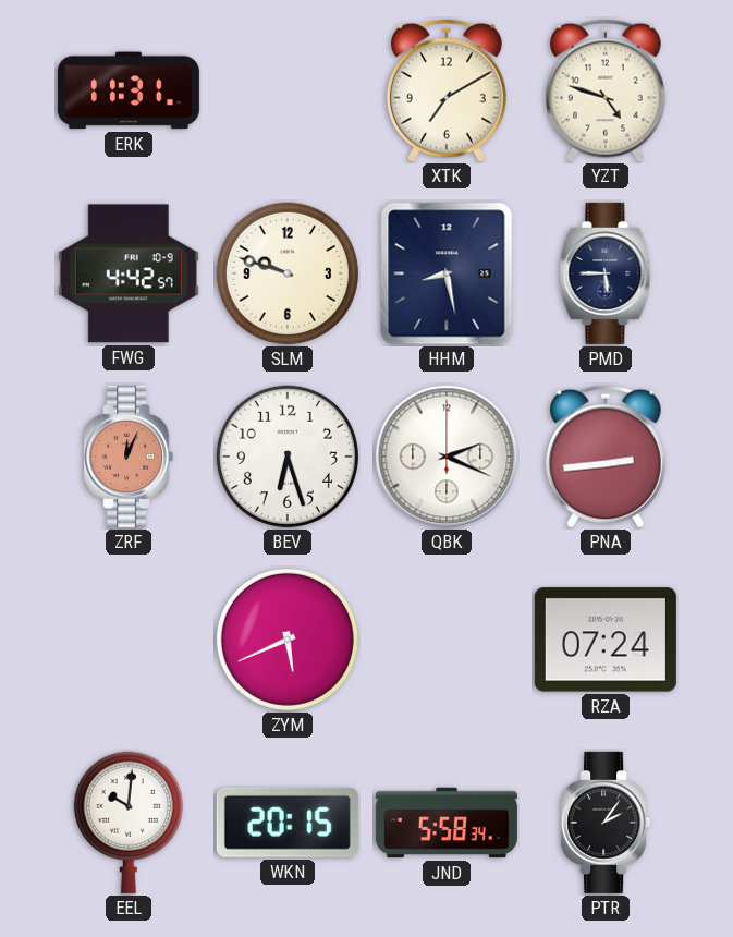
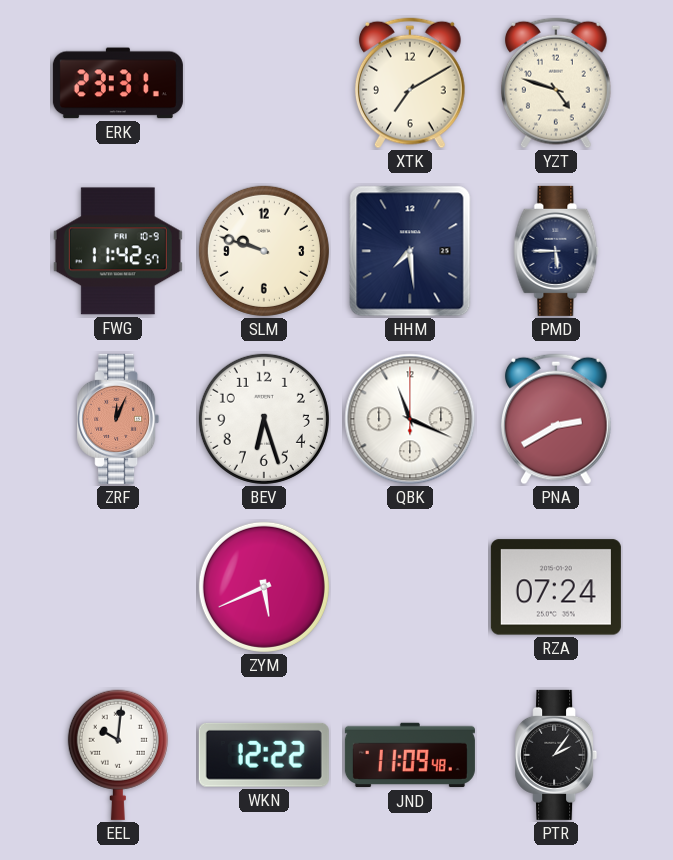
ERK: 11:31 -> 23:31
FWG: 4:42 -> 11:42
HHM: 8:28 -> 7:29
QBK: 2:19 -> 11:19
PNA: 2:44 -> 2:40
WKN: 20:15 -> 12:22
JND: 5:58 -> 11:09
